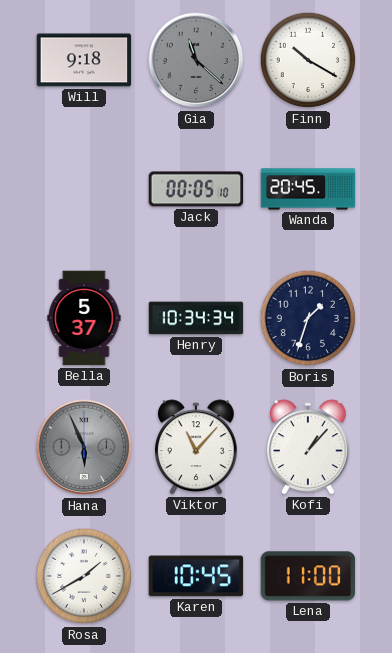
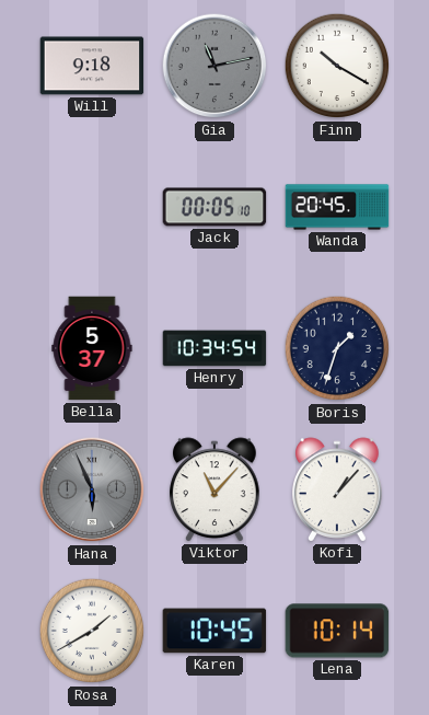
Gia: 11:22 -> 11:13
Henry: 10:34:34 -> 10:34:54
Lena: 11:00 -> 10:14
